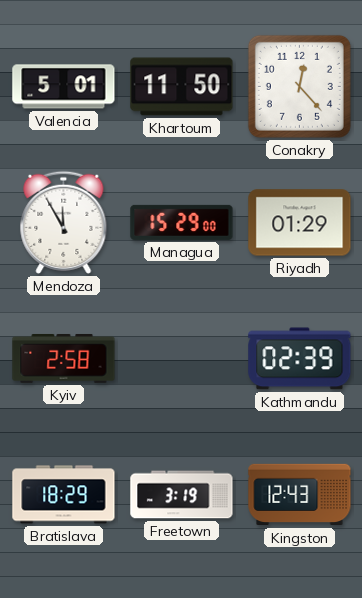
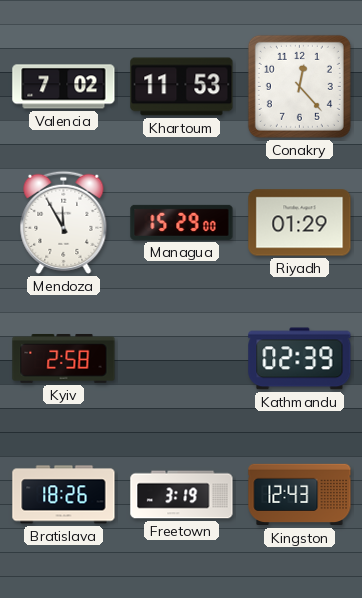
Valencia: 5:01 -> 7:02
Khartoum: 11:50 -> 11:53
Bratislava: 18:29 -> 18:26
